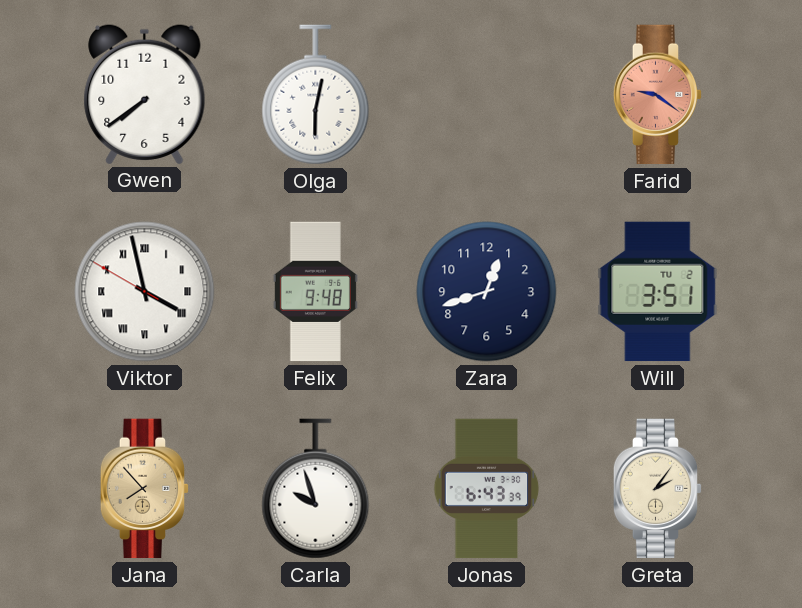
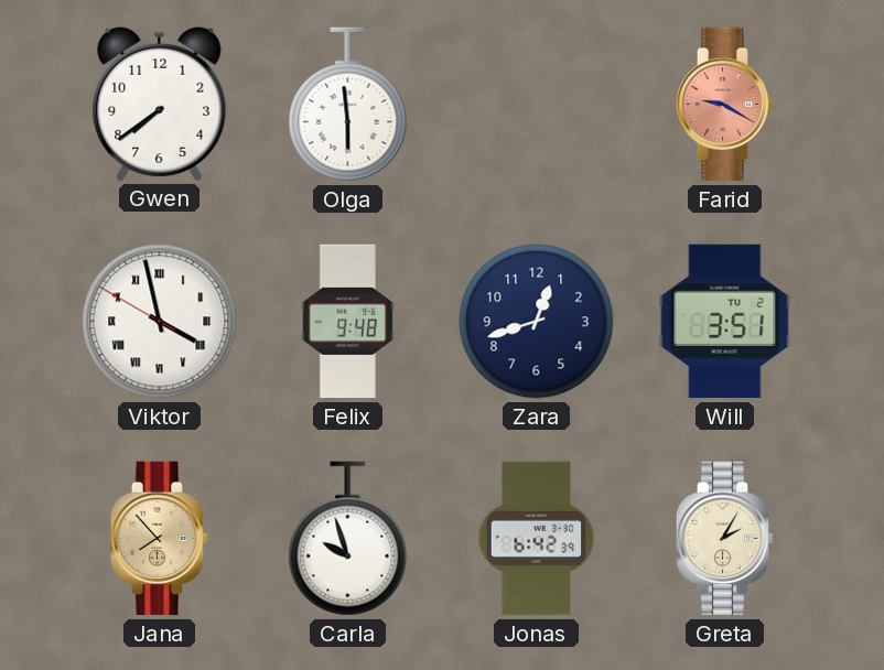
Olga: 6:02 -> 5:59
Farid: 9:21 -> 9:20
Jonas: 6:43 -> 6:42
Greta: 2:06 -> 2:05
